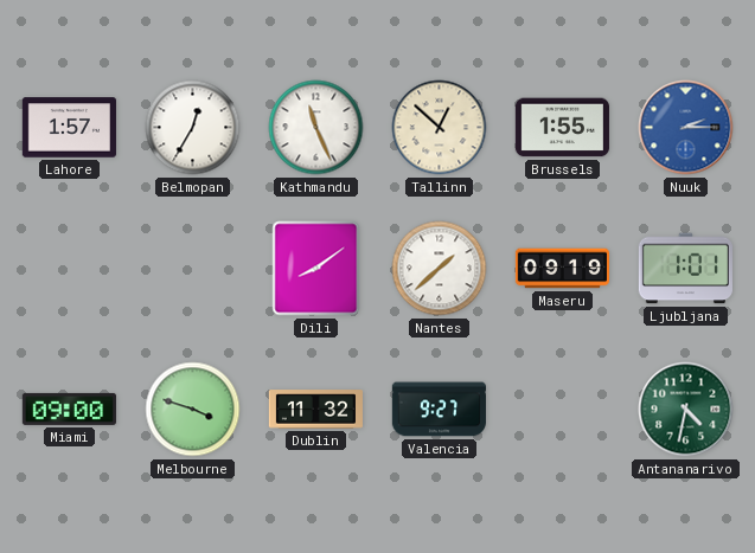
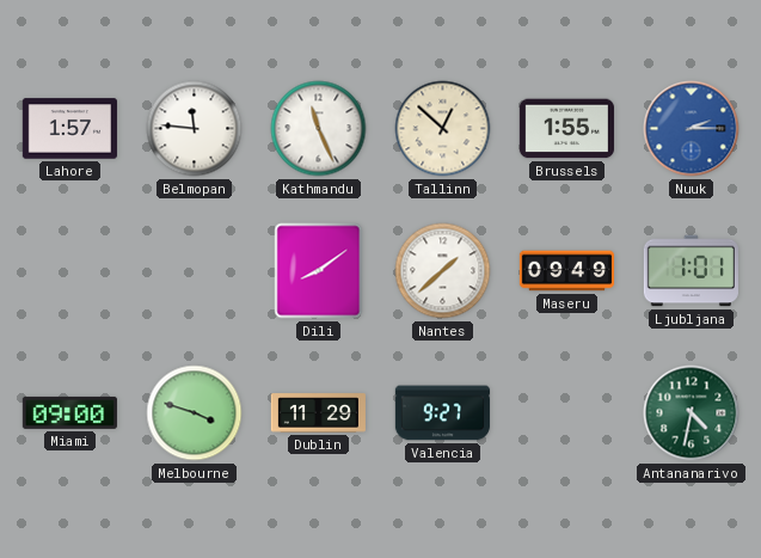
Belmopan: 12:35 -> 11:46
Maseru: 09:19 -> 09:49
Dublin: 11:32 -> 11:29
